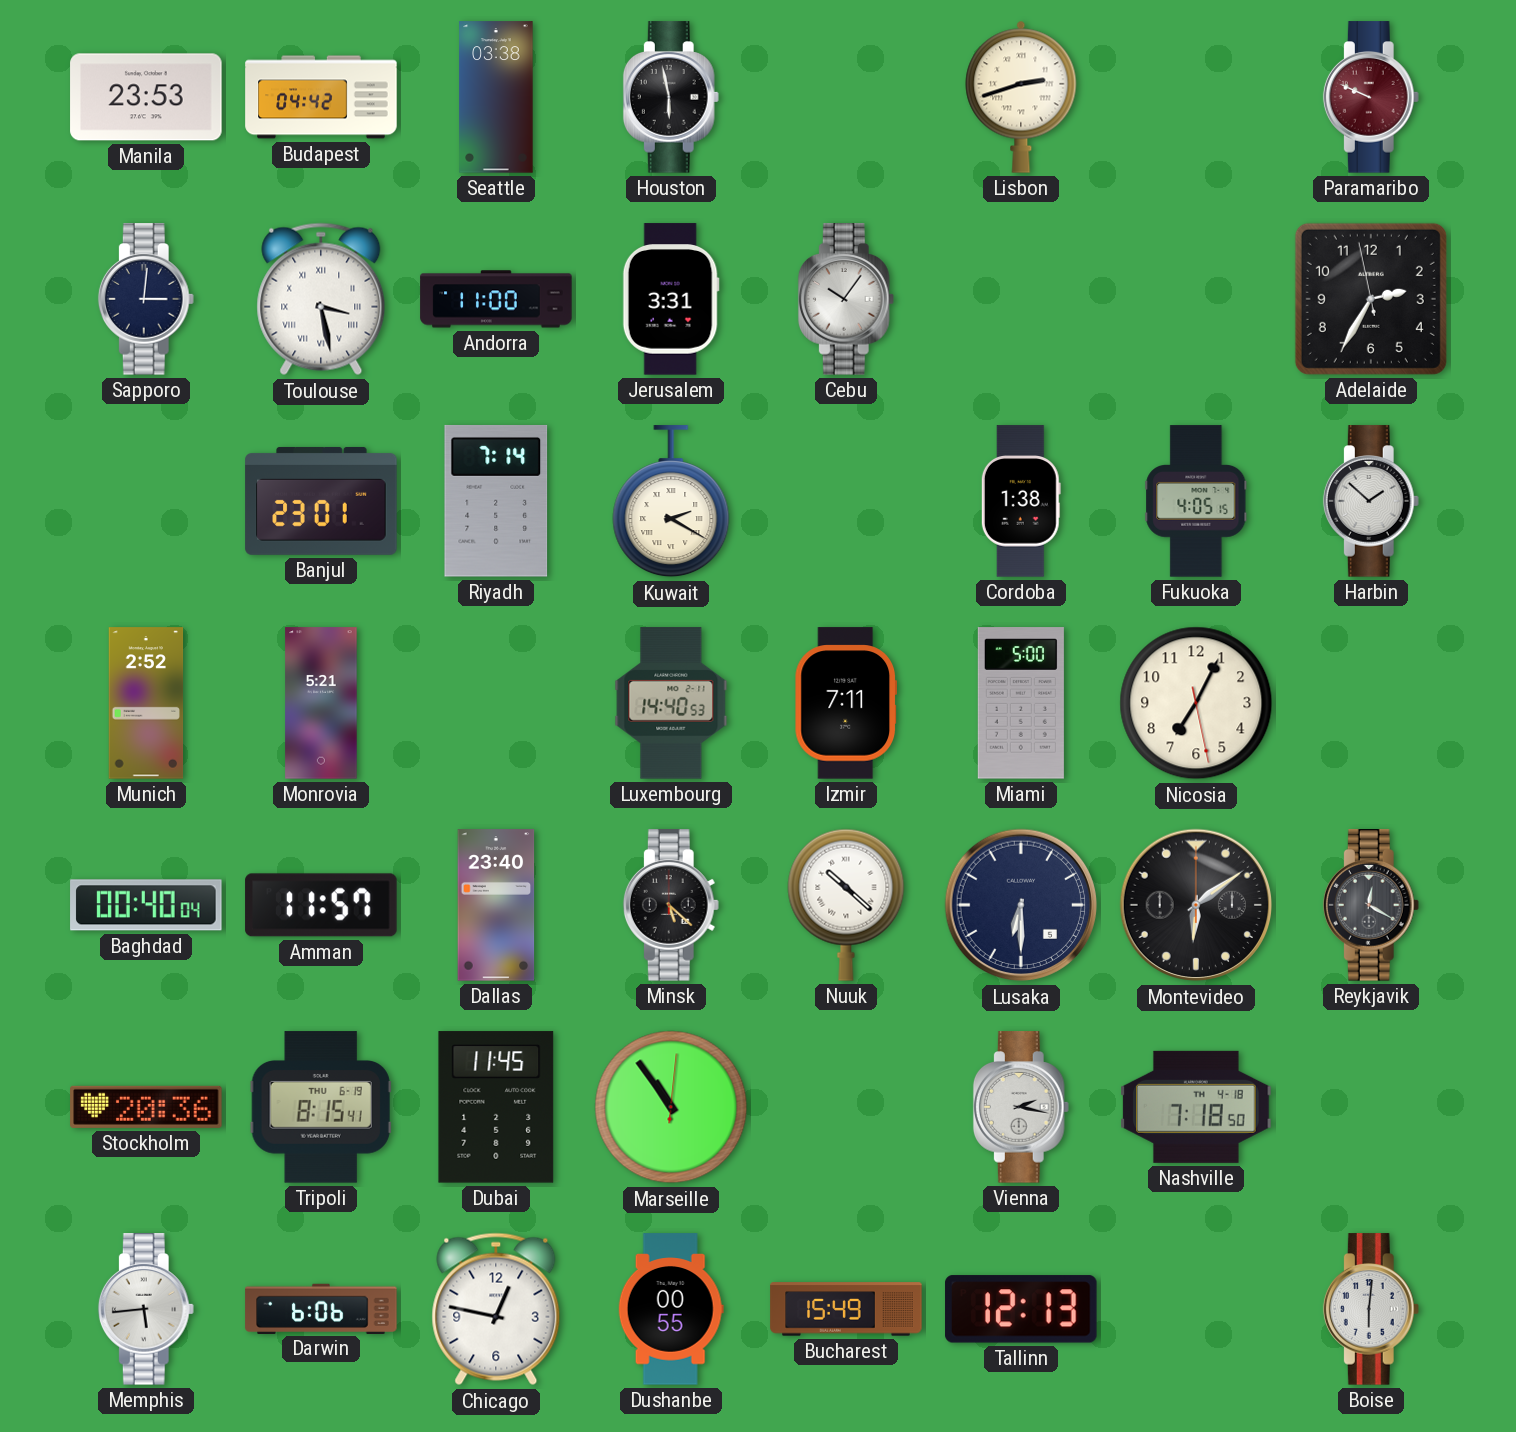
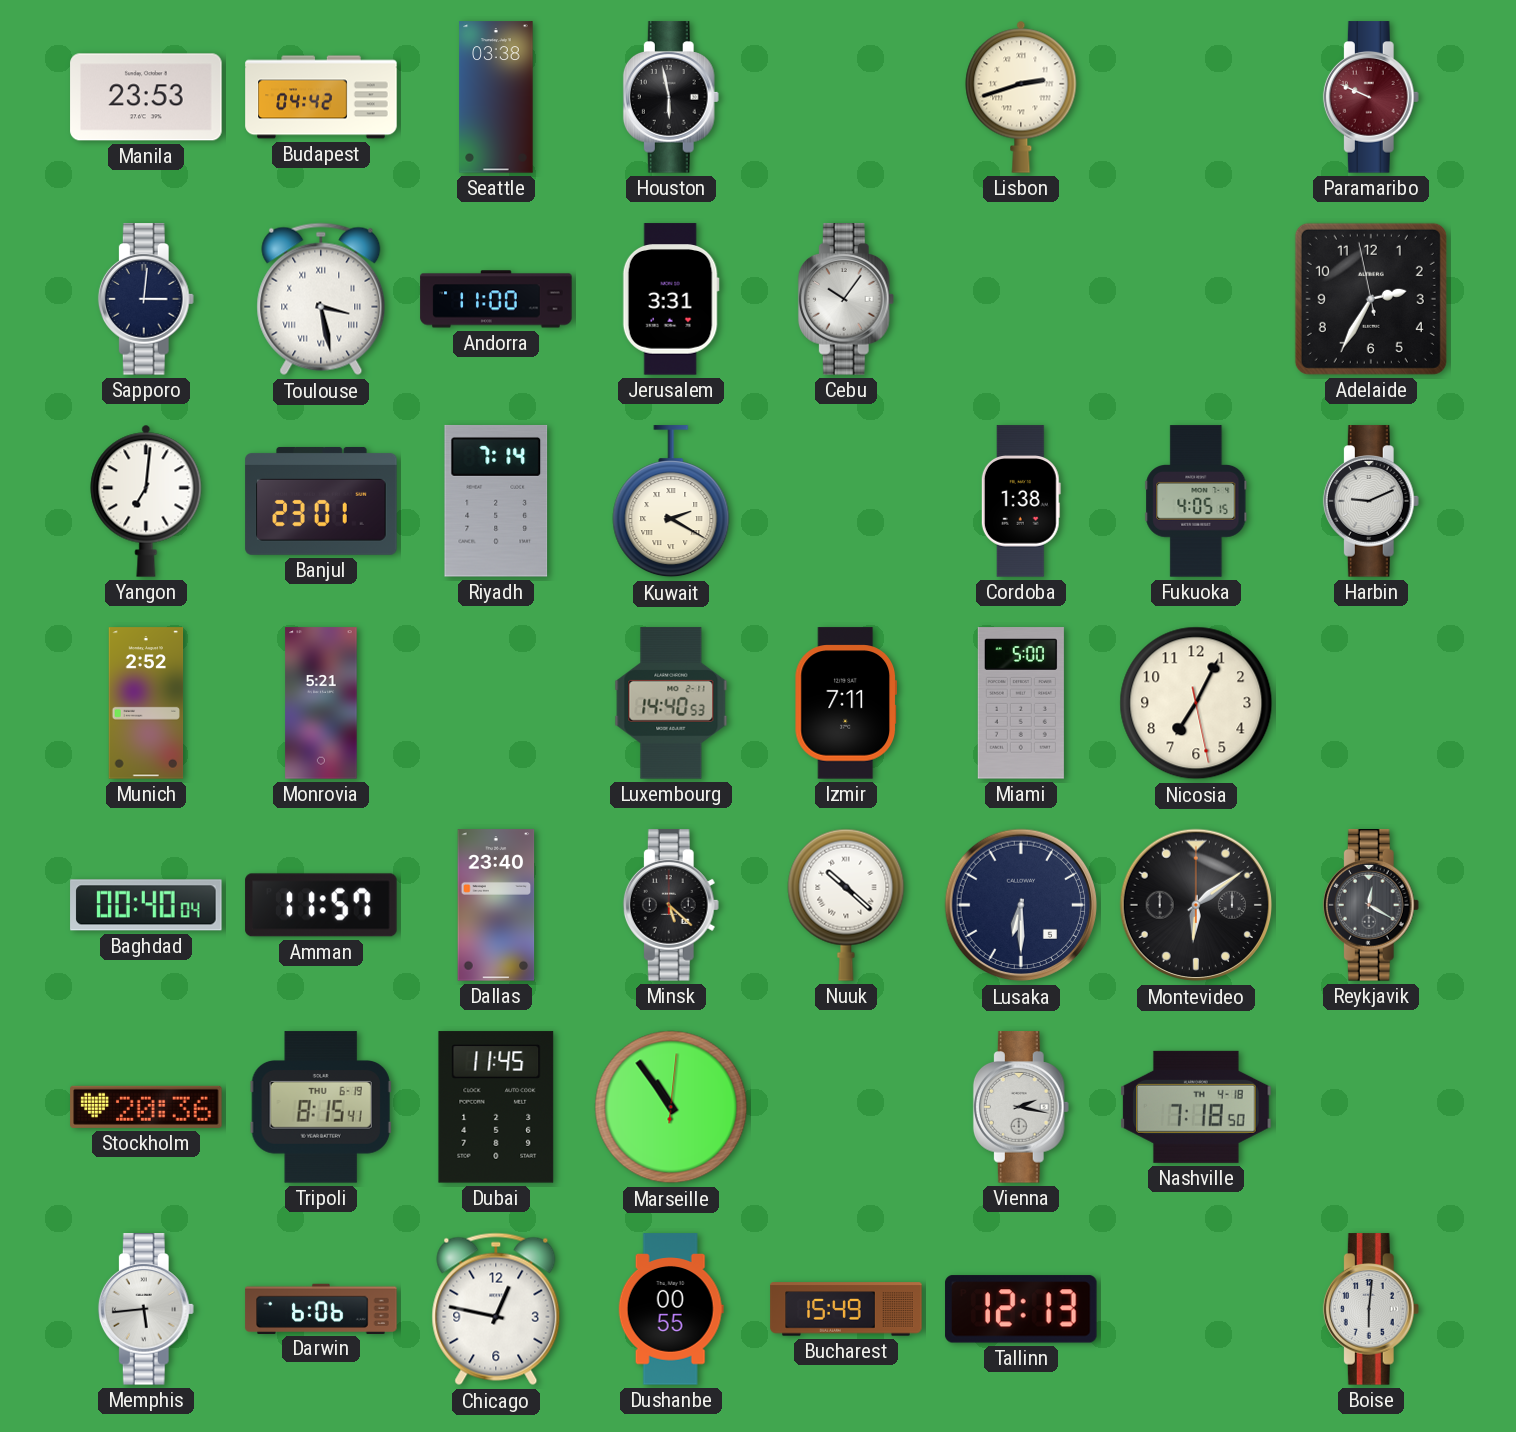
Yangon: none -> 7:01
Harbin: 1:52 -> 9:11
